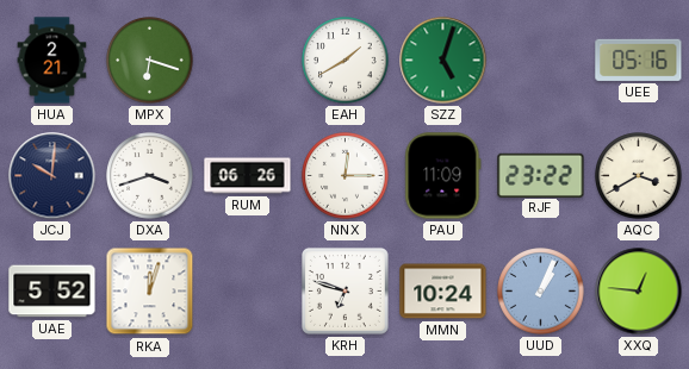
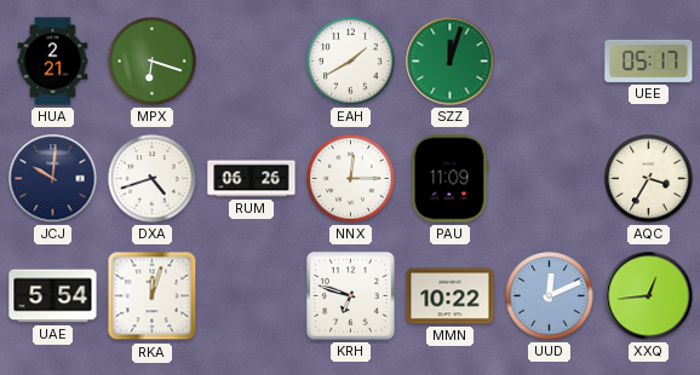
SZZ: 5:03 -> 12:03
UEE: 05:16 -> 05:17
DXA: 3:42 -> 4:42
RJF: 23:22 -> none
AQC: 3:40 -> 3:35
UAE: 5:52 -> 5:54
MMN: 10:24 -> 10:22
UUD: 1:04 -> 12:11
XXQ: 12:46 -> 12:44
